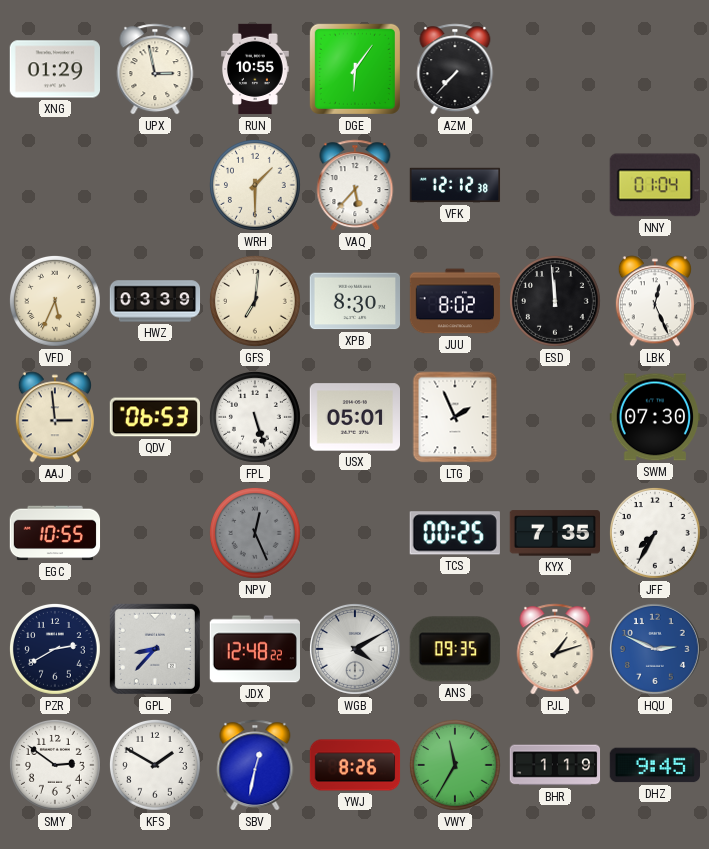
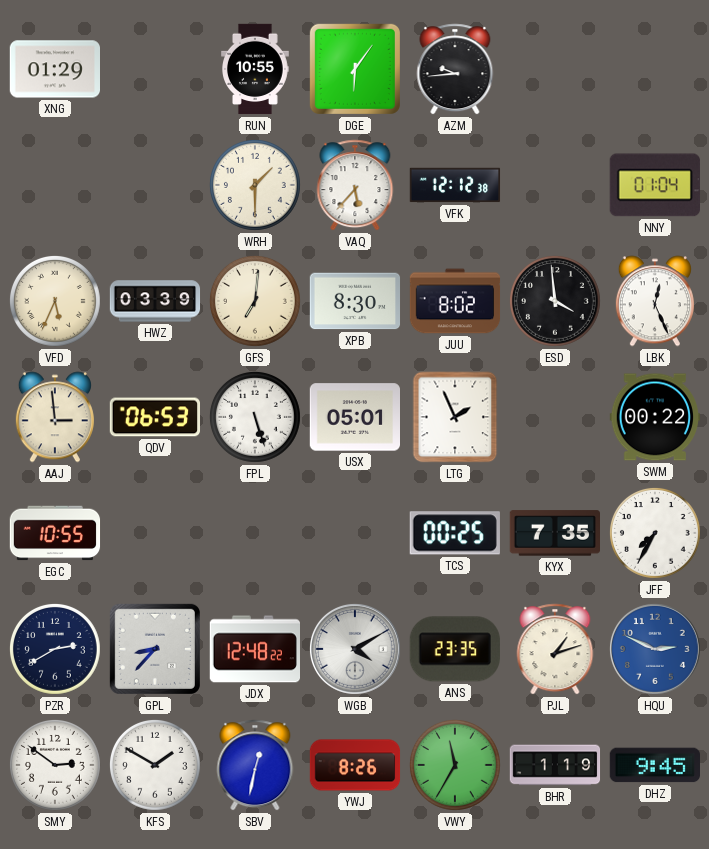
UPX: 2:58 -> none
AZM: 7:37 -> 9:44
ESD: 11:59 -> 3:59
SWM: 07:30 -> 00:22
NPV: 12:26 -> none
ANS: 09:35 -> 23:35
